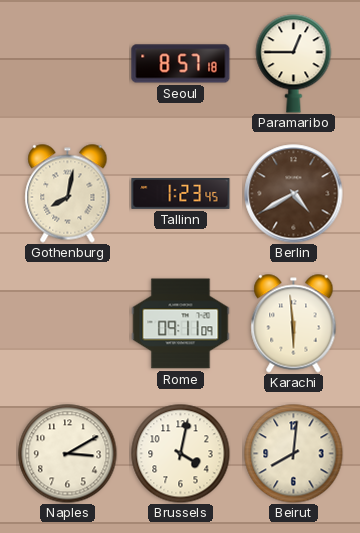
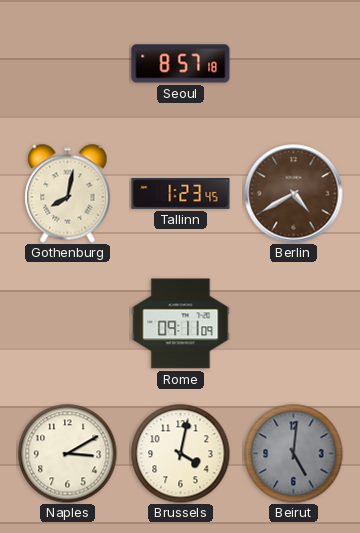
Paramaribo: 12:45 -> none
Karachi: 5:59 -> none
Beirut: 8:01 -> 5:01
Beirut dial: cream -> grey
